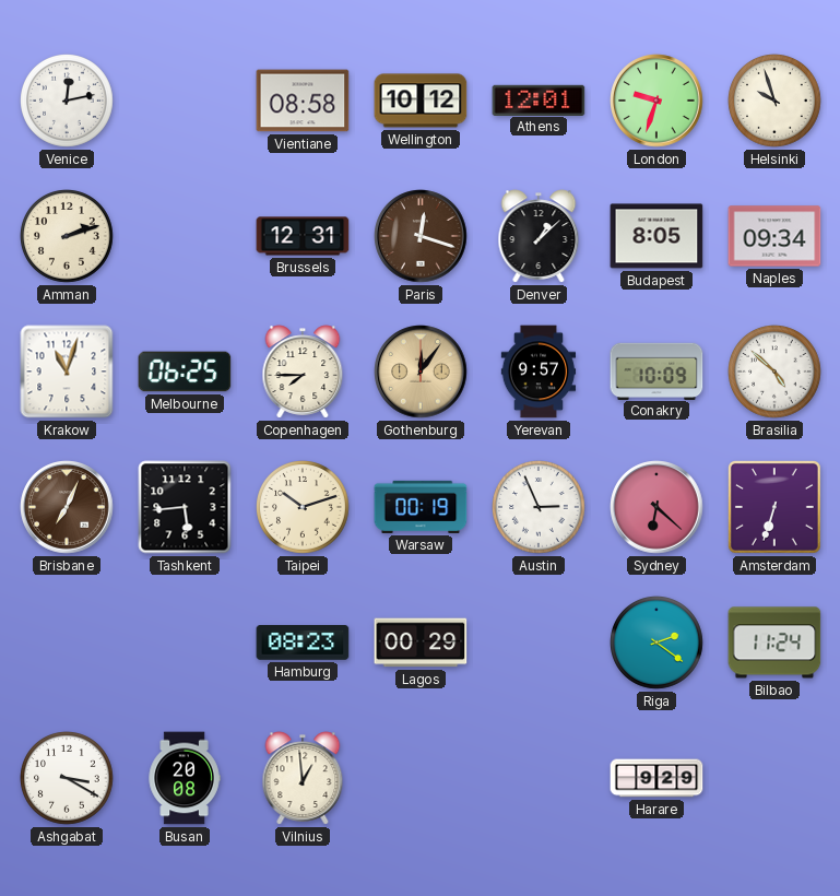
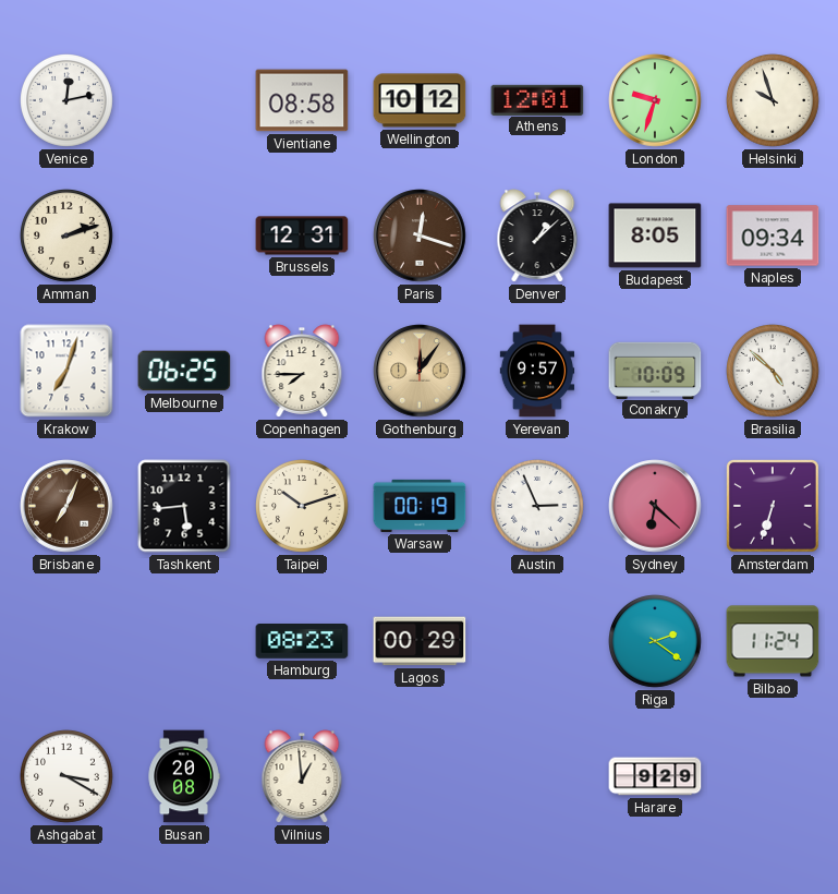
Krakow: 11:03 -> 7:03
